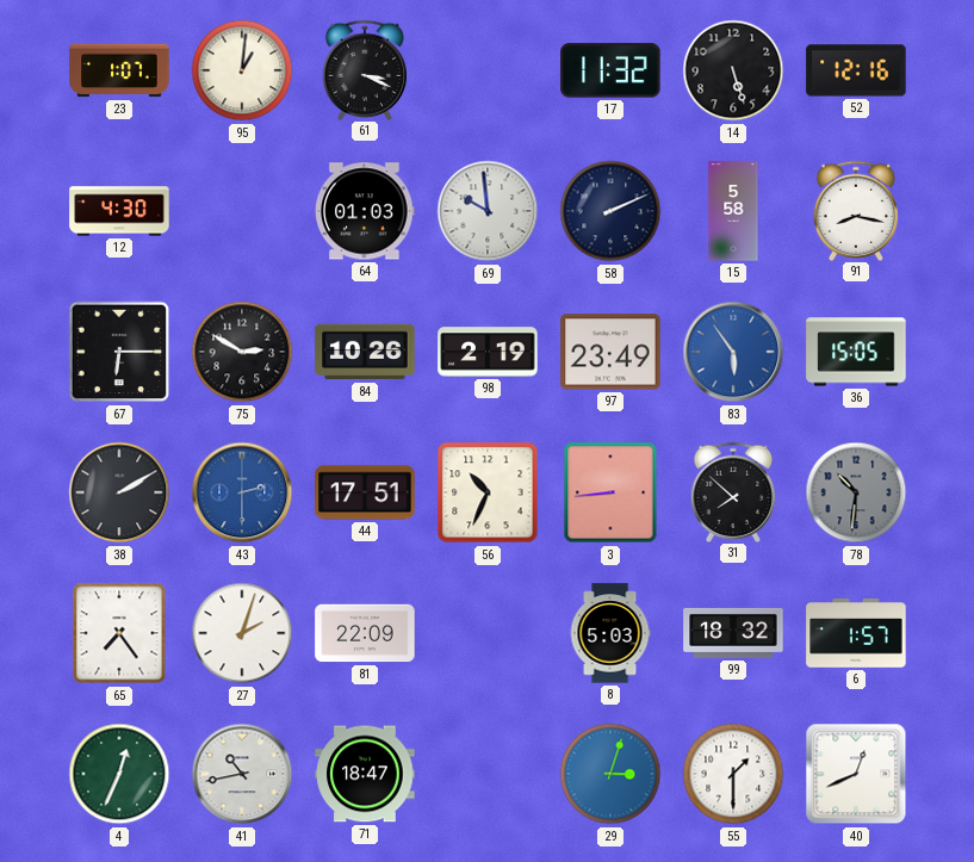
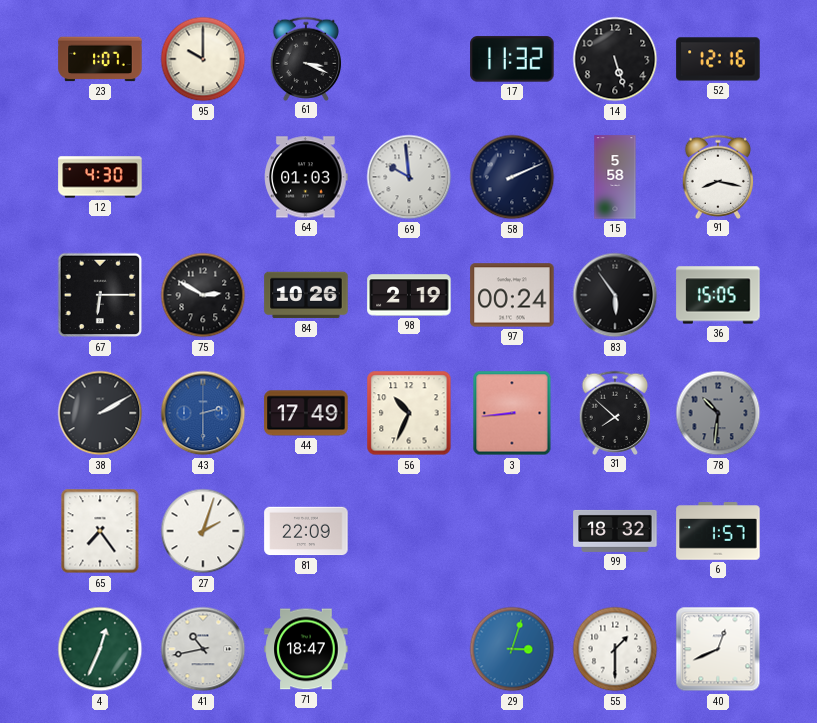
95: 1:01 -> 10:00
97: 23:49 -> 00:24
83 dial: blue -> black
44: 17:51 -> 17:49
8: 5:03 -> none
